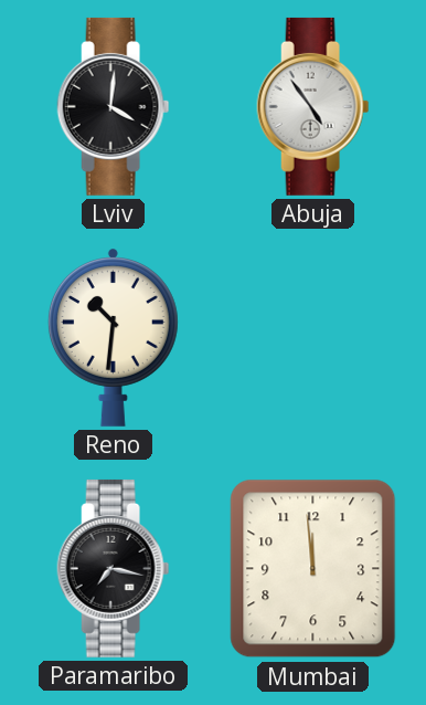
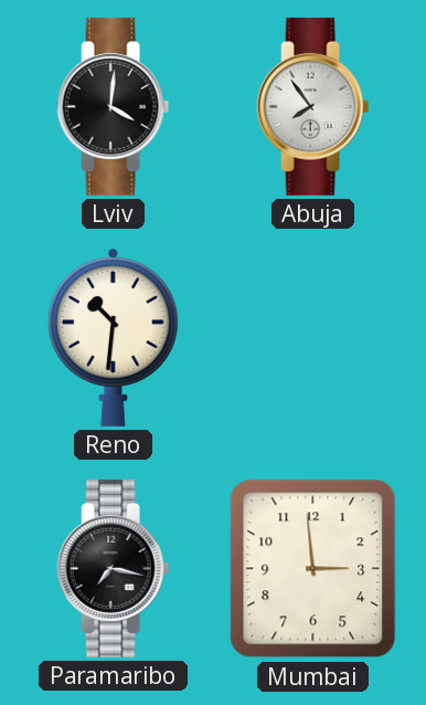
Abuja: 4:54 -> 7:54
Mumbai: 11:59 -> 2:59
